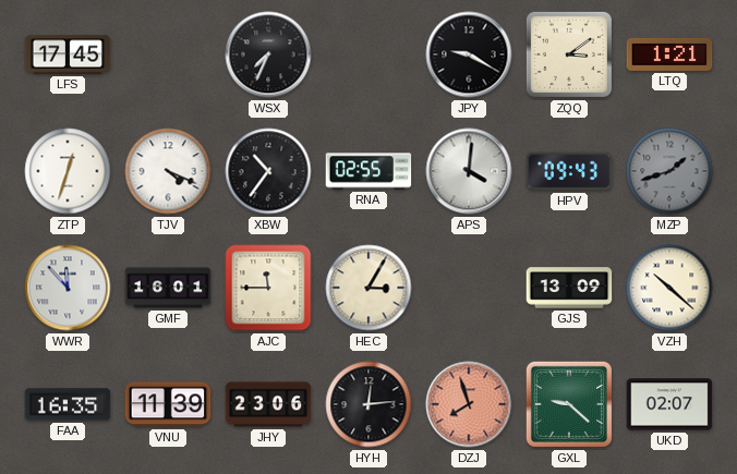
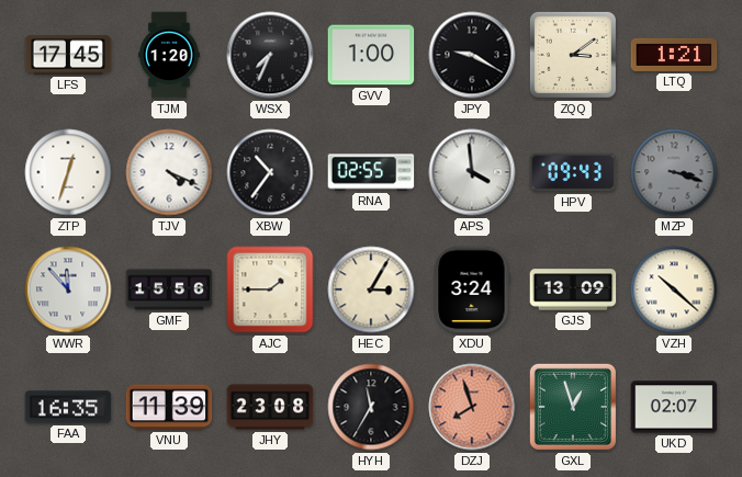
TJM: none -> 1:20
GVV: none -> 1:00
APS: 4:01 -> 3:59
MZP: 1:42 -> 3:18
GMF: 16:01 -> 15:56
AJC: 11:45 -> 1:45
XDU: none -> 3:24
JHY: 23:06 -> 23:08
HYH: 12:14 -> 11:35
GXL: 9:22 -> 12:57
